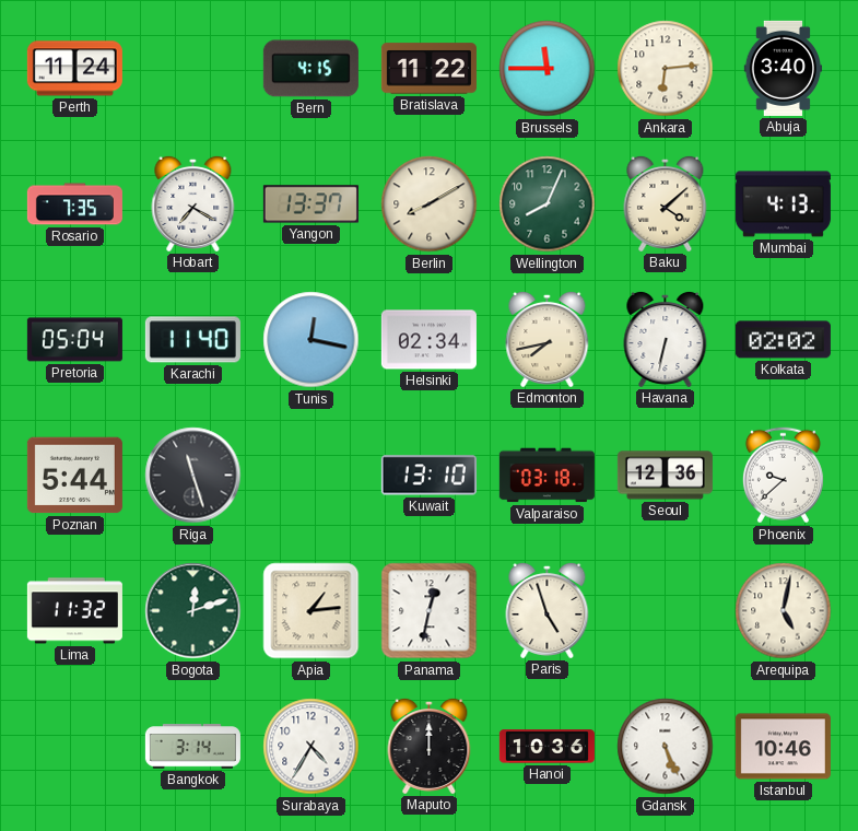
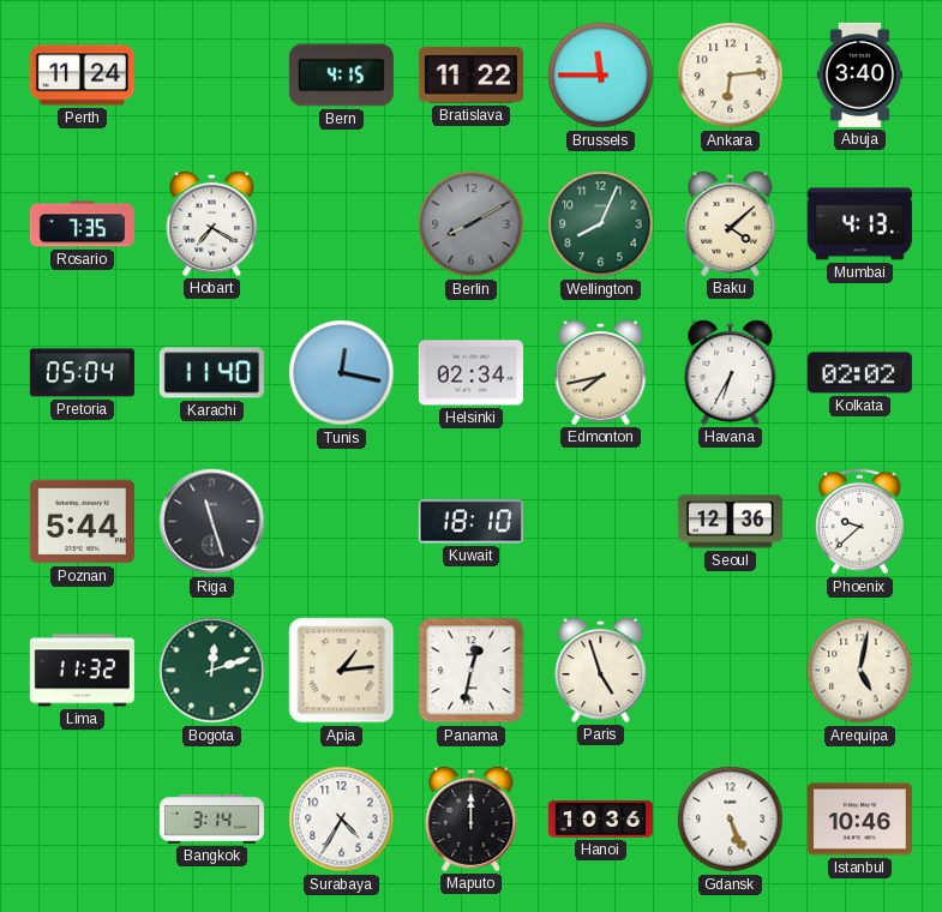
Yangon: 13:37 -> none
Berlin dial: cream -> grey
Havana: 6:32 -> 6:35
Kuwait: 13:10 -> 18:10
Valparaiso: 03:18 -> none
